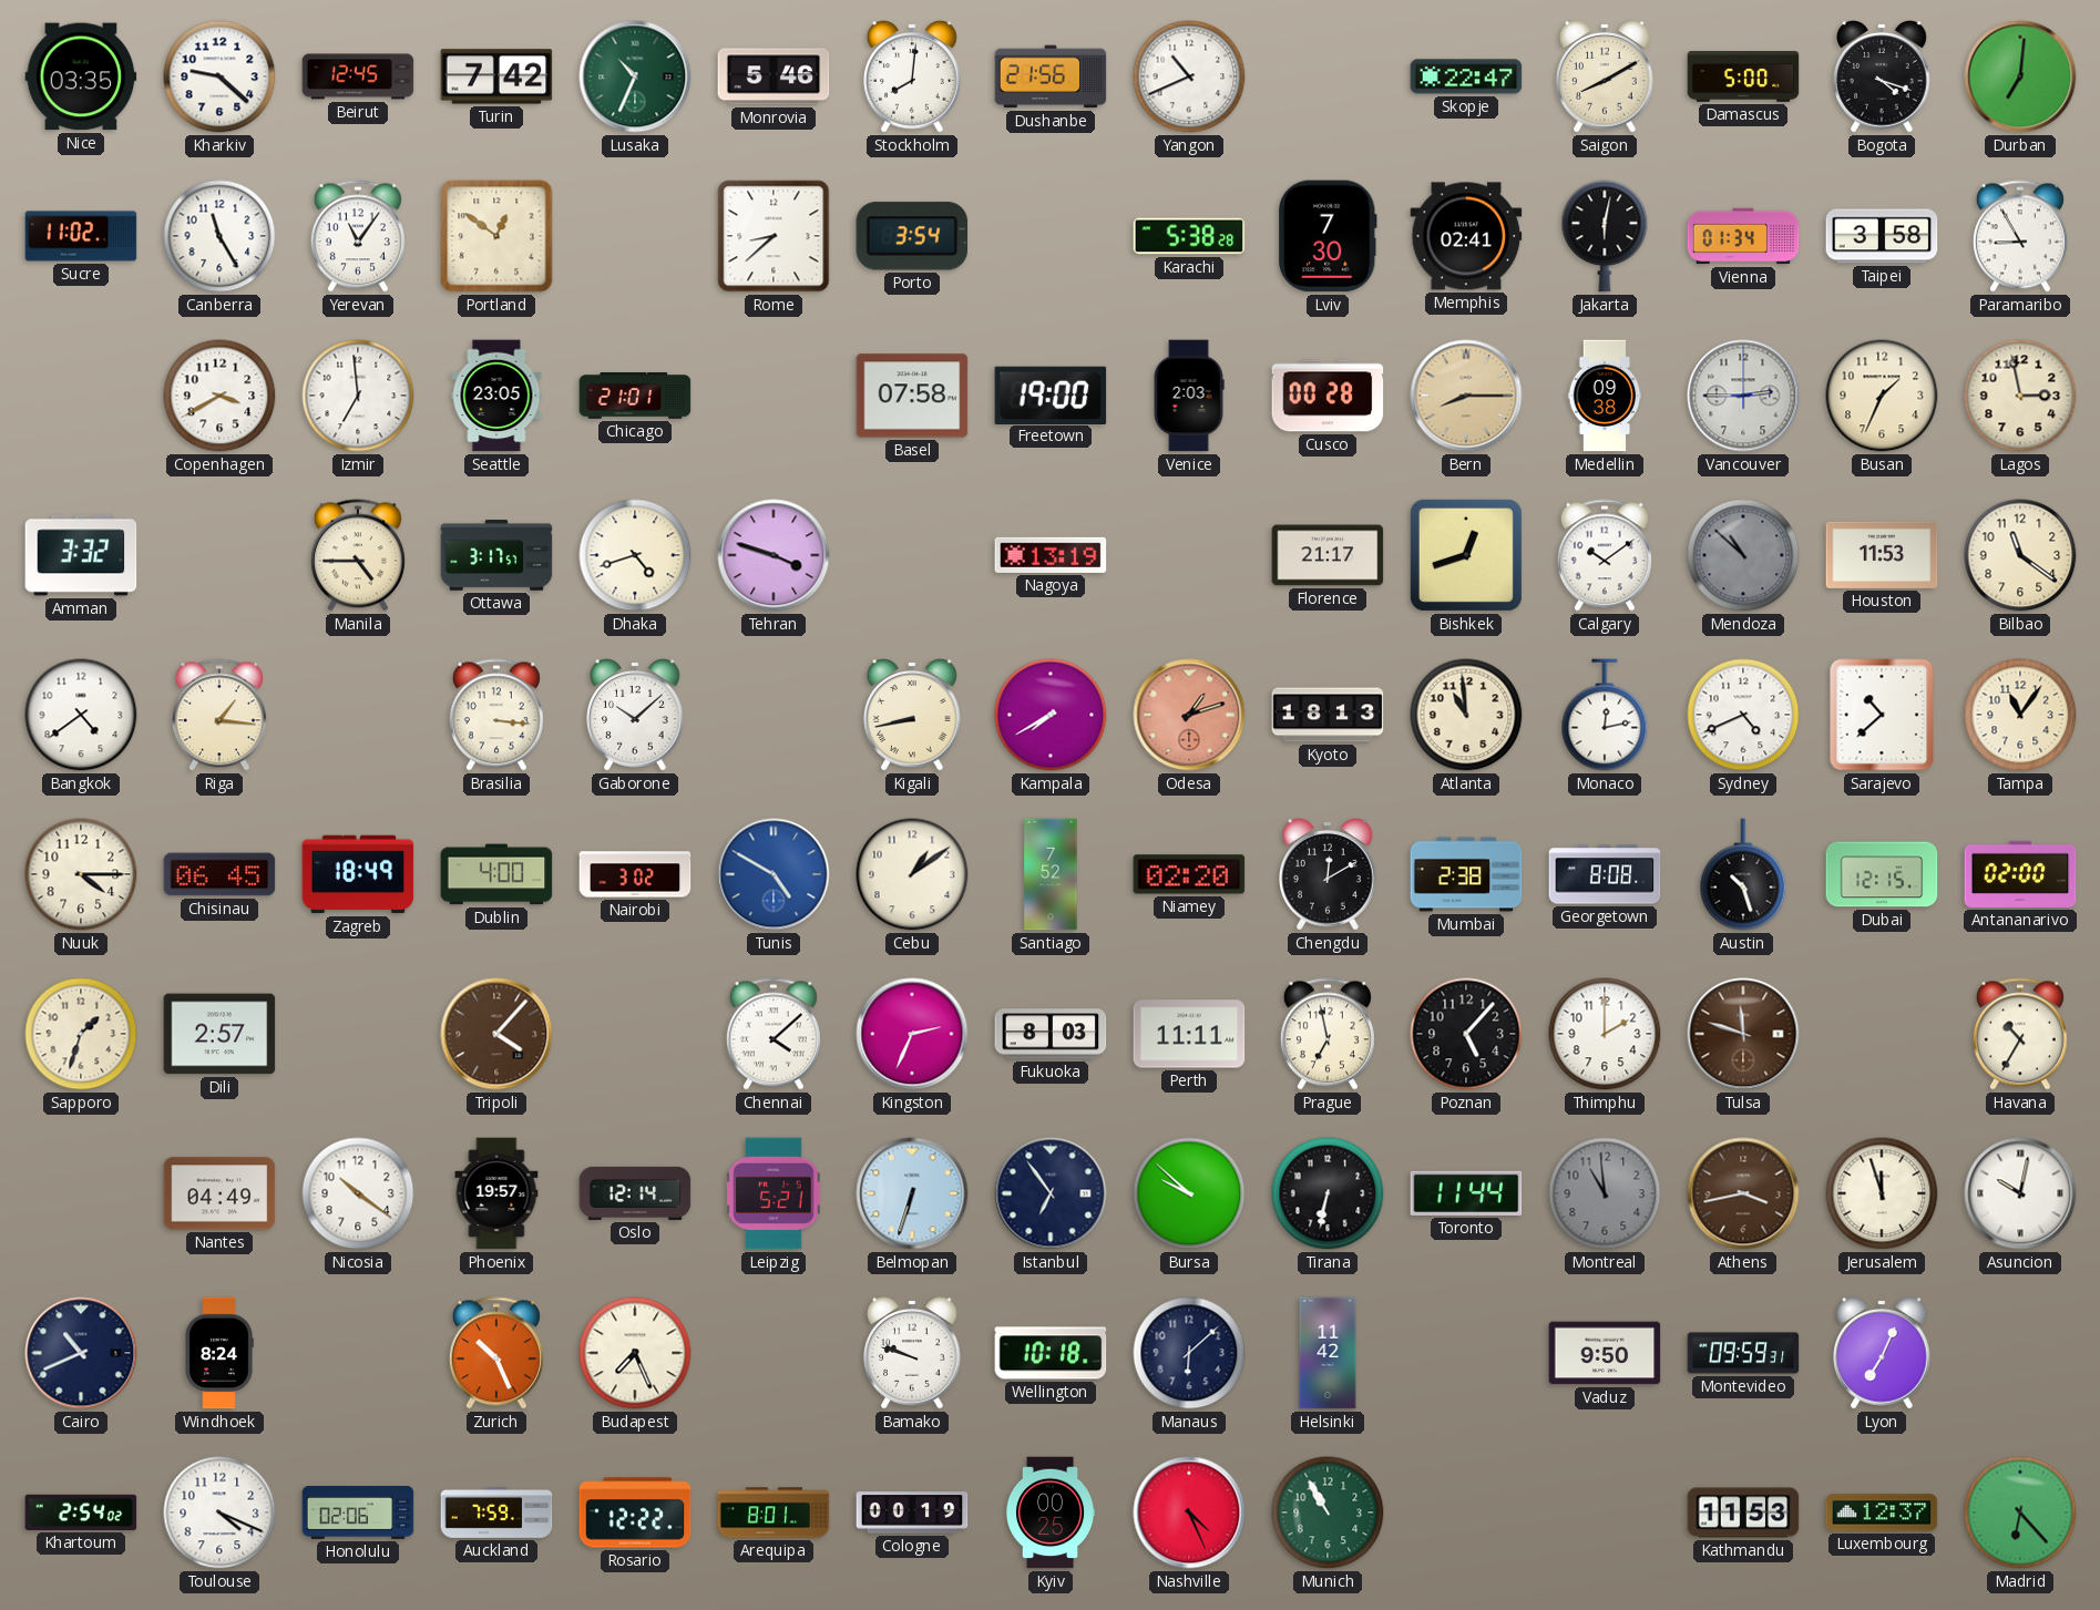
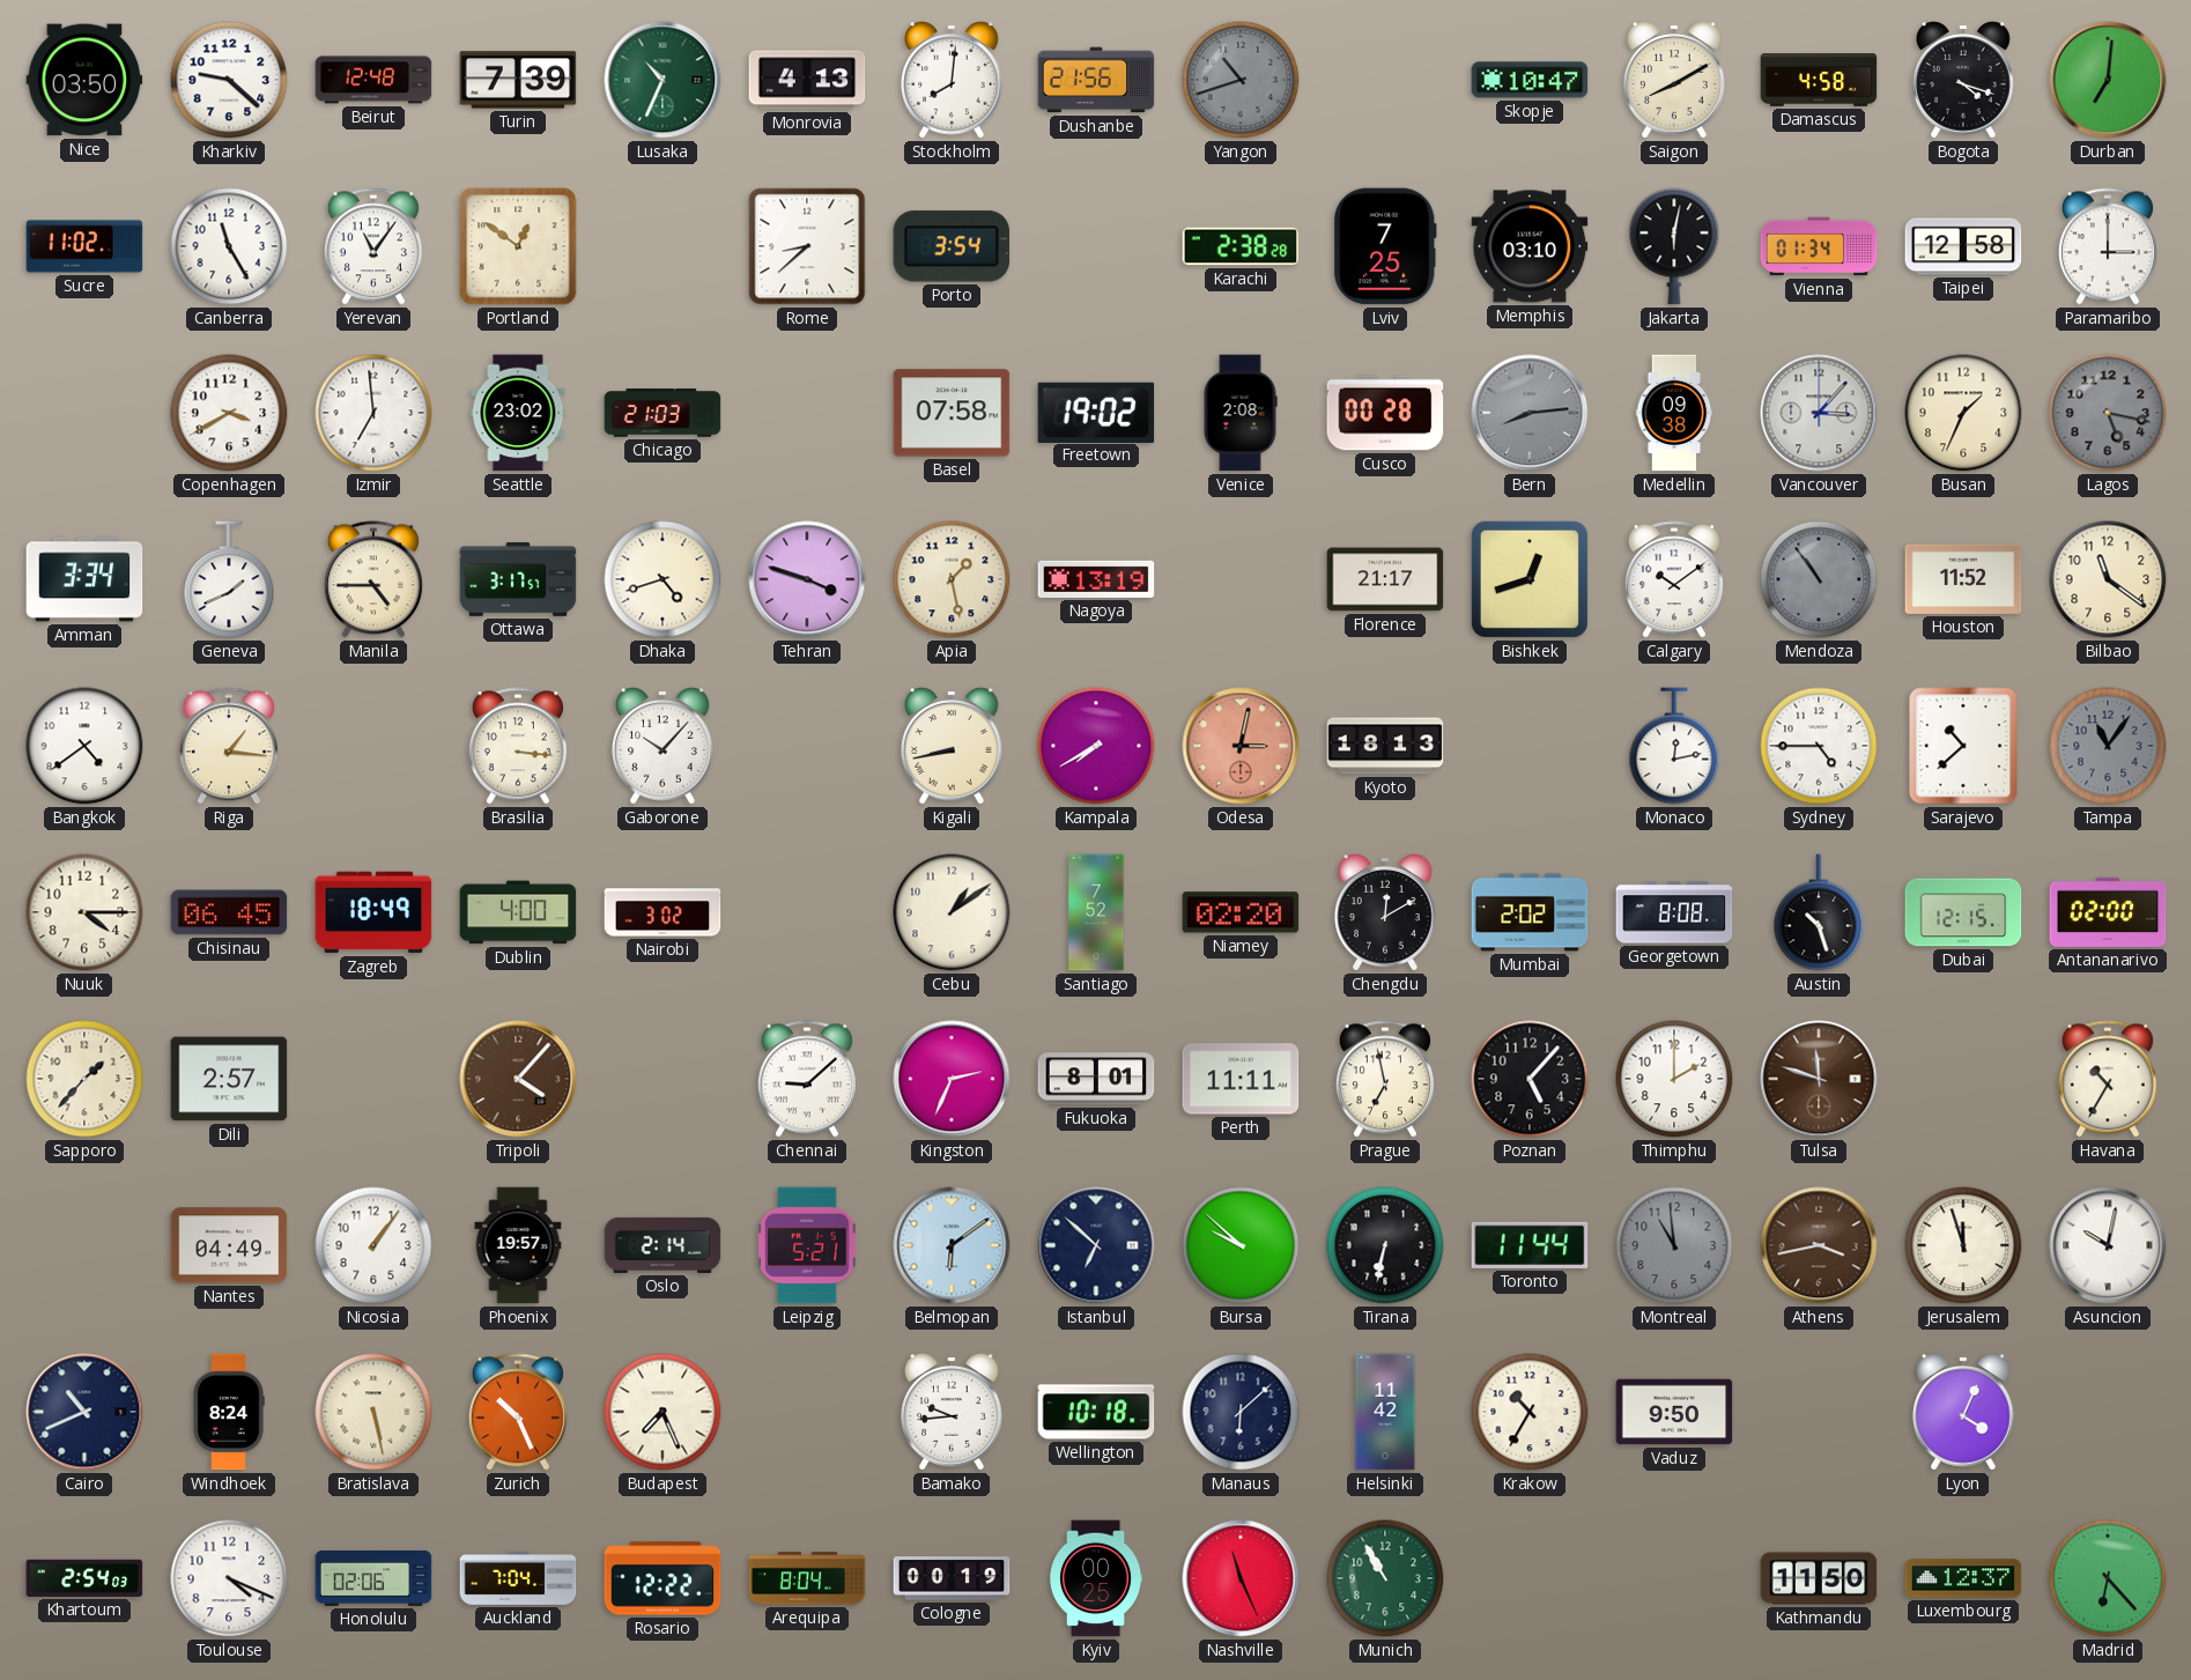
Nice: 03:35 -> 03:50
Beirut: 12:45 -> 12:48
Turin: 7:42 -> 7:39
Monrovia: 5:46 -> 4:13
Yangon: 10:41 -> 10:42
Yangon dial: white -> grey
Skopje: 22:47 -> 10:47
Damascus: 5:00 -> 4:58
Karachi: 5:38 -> 2:38
Lviv: 7:30 -> 7:25
Memphis: 02:41 -> 03:10
Taipei: 3:58 -> 12:58
Paramaribo: 8:55 -> 3:00
Seattle: 23:05 -> 23:02
Chicago: 21:01 -> 21:03
Freetown: 19:00 -> 19:02
Venice: 2:03 -> 2:08
Bern: 8:15 -> 8:14
Bern dial: champagne -> grey
Vancouver: 2:45 -> 3:07
Lagos: 2:58 -> 5:17
Lagos dial: cream -> grey
Amman: 3:32 -> 3:34
Geneva: none -> 1:41
Apia: none -> 1:28
Mendoza: 10:52 -> 10:54
Houston: 11:53 -> 11:52
Gaborone: 10:08 -> 10:07
Odesa: 1:12 -> 3:02
Atlanta: 10:59 -> none
Sydney: 4:41 -> 4:45
Tampa dial: cream -> grey
Tunis: 4:50 -> none
Mumbai: 2:38 -> 2:02
Sapporo: 1:33 -> 1:37
Chennai: 4:08 -> 9:08
Fukuoka: 8:03 -> 8:01
Nicosia: 10:21 -> 1:06
Oslo: 12:14 -> 2:14
Belmopan: 6:33 -> 6:09
Istanbul: 6:54 -> 6:52
Bratislava: none -> 5:28
Bamako: 9:48 -> 9:44
Krakow: none -> 10:35
Montevideo: 09:59 -> none
Lyon: 7:04 -> 4:04
Khartoum: 2:54:02 -> 2:54:03
Auckland: 7:59 -> 7:04
Arequipa: 8:01 -> 8:04
Nashville: 4:26 -> 11:26
Kathmandu: 11:53 -> 11:50
